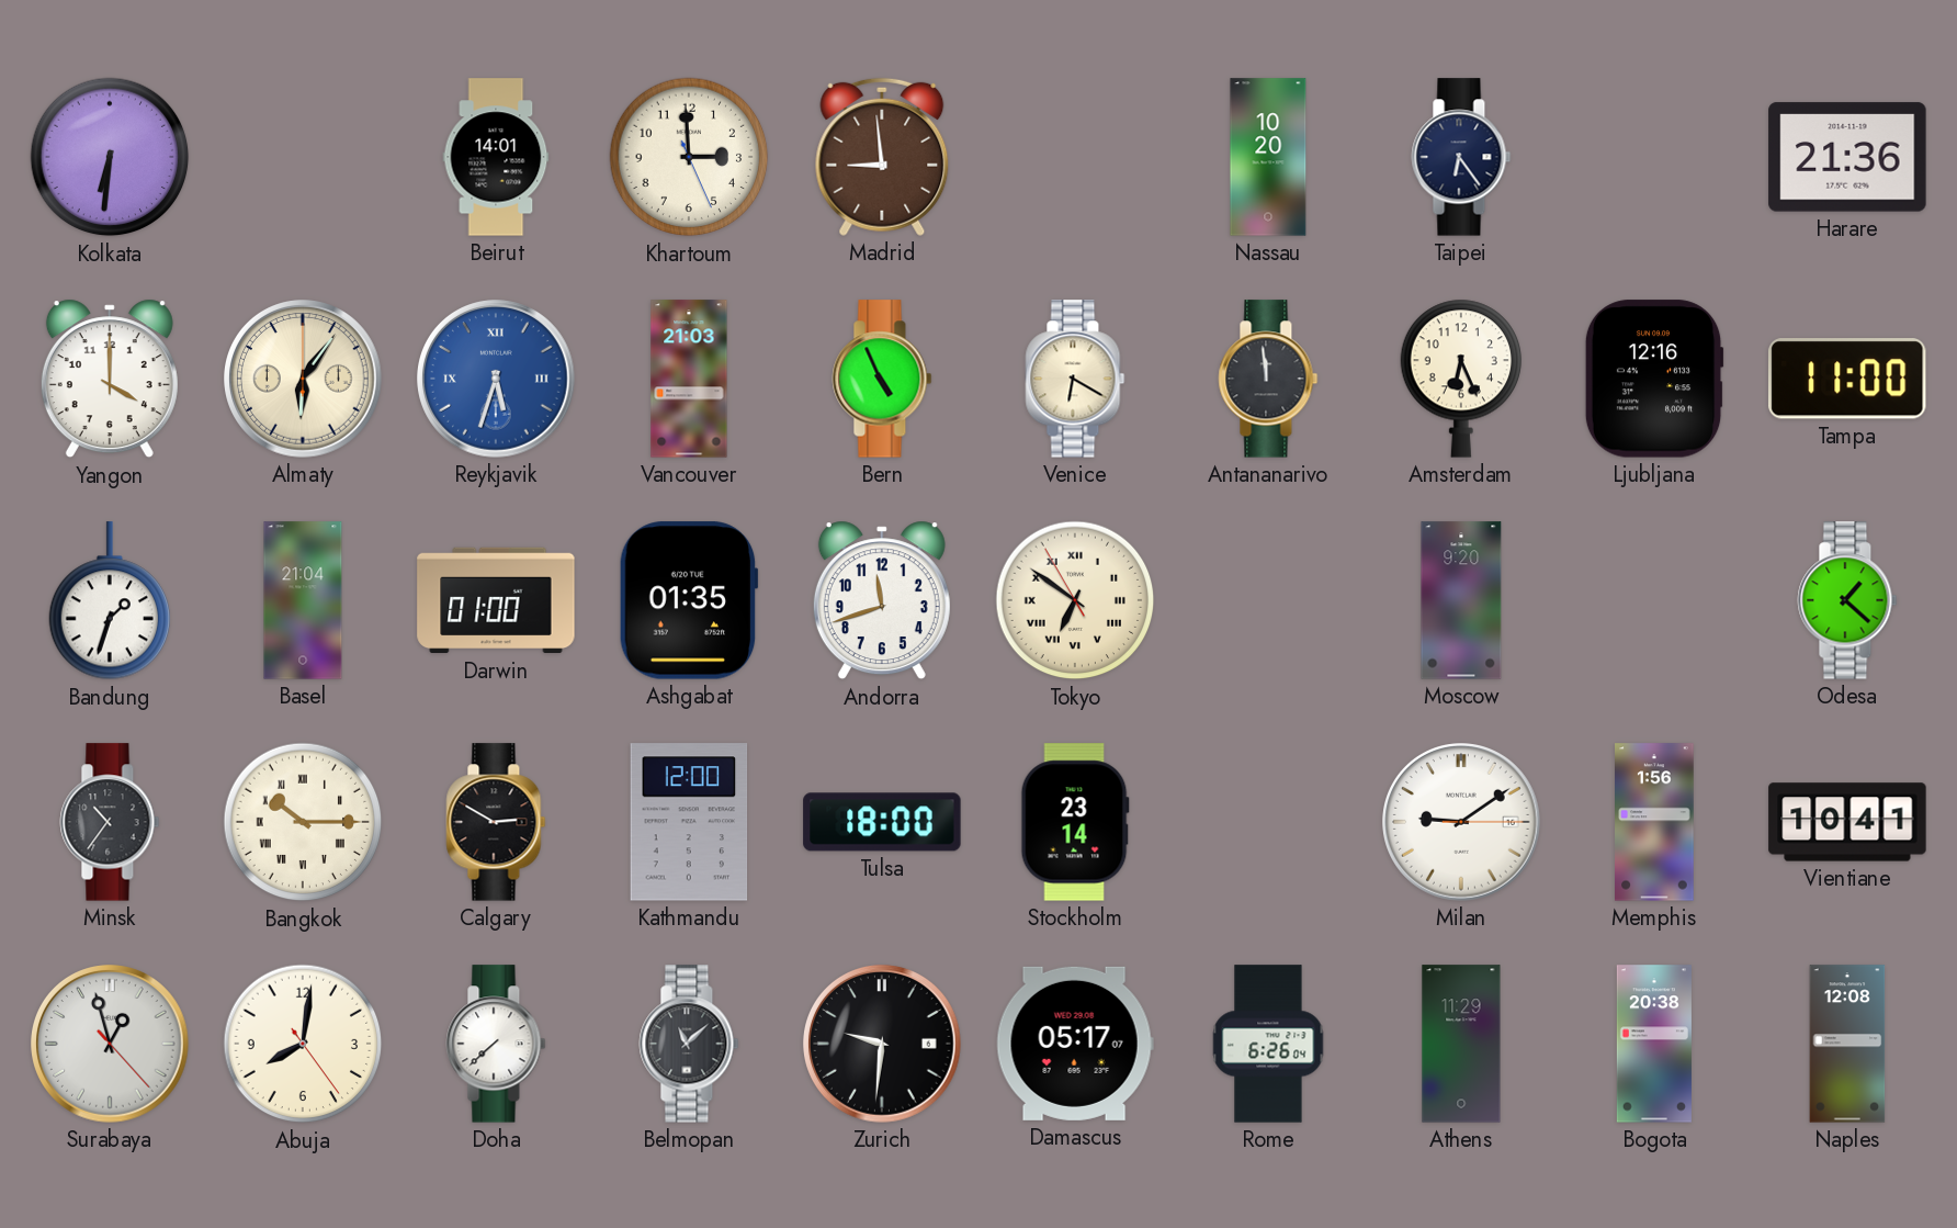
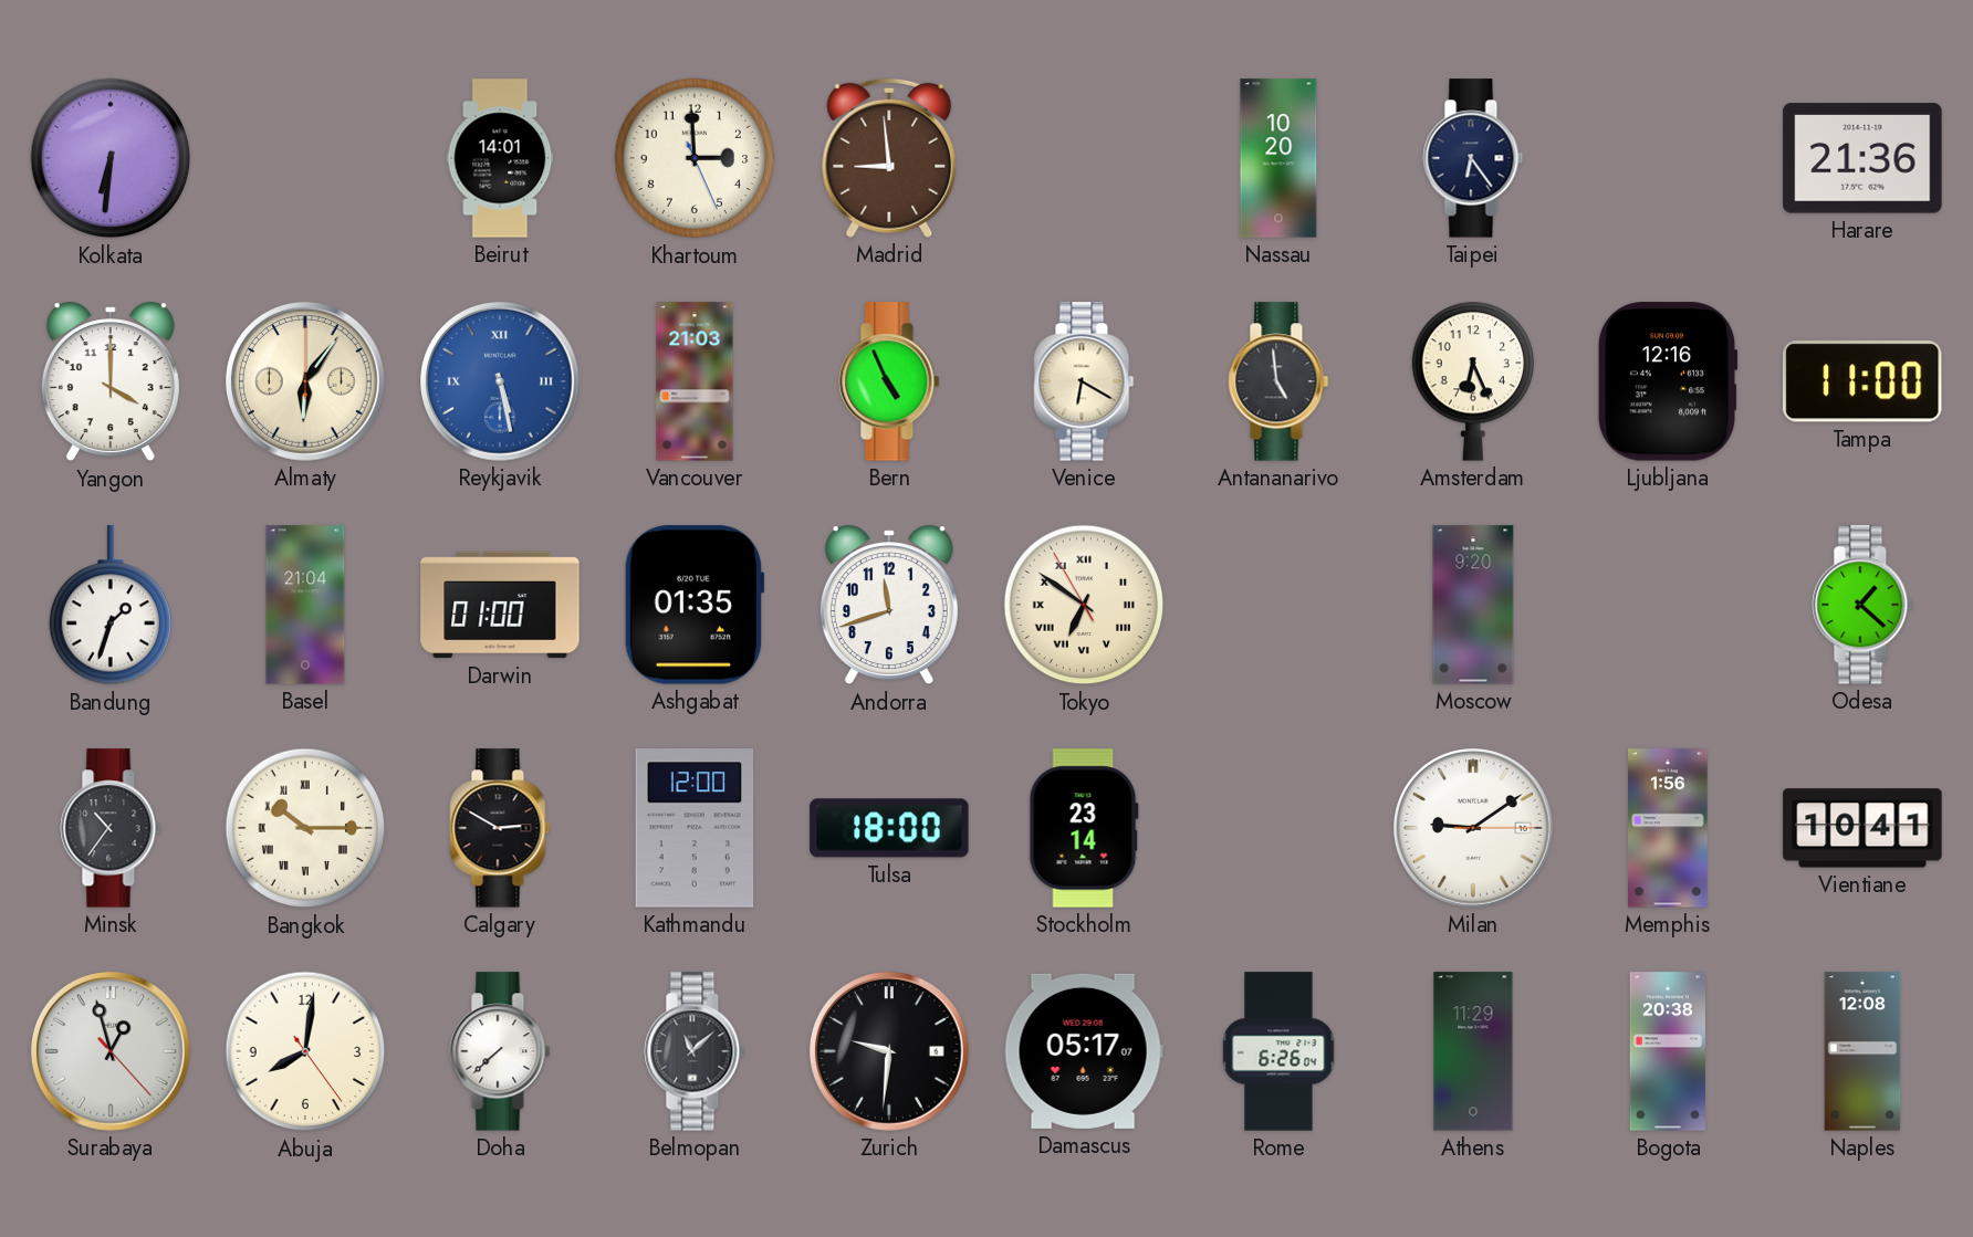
Reykjavik: 5:33 -> 5:28
Antananarivo: 11:59 -> 4:59
